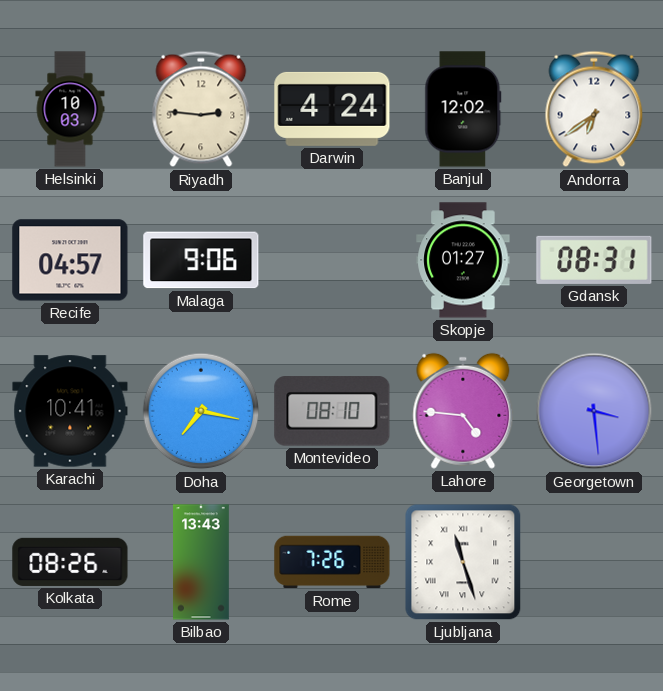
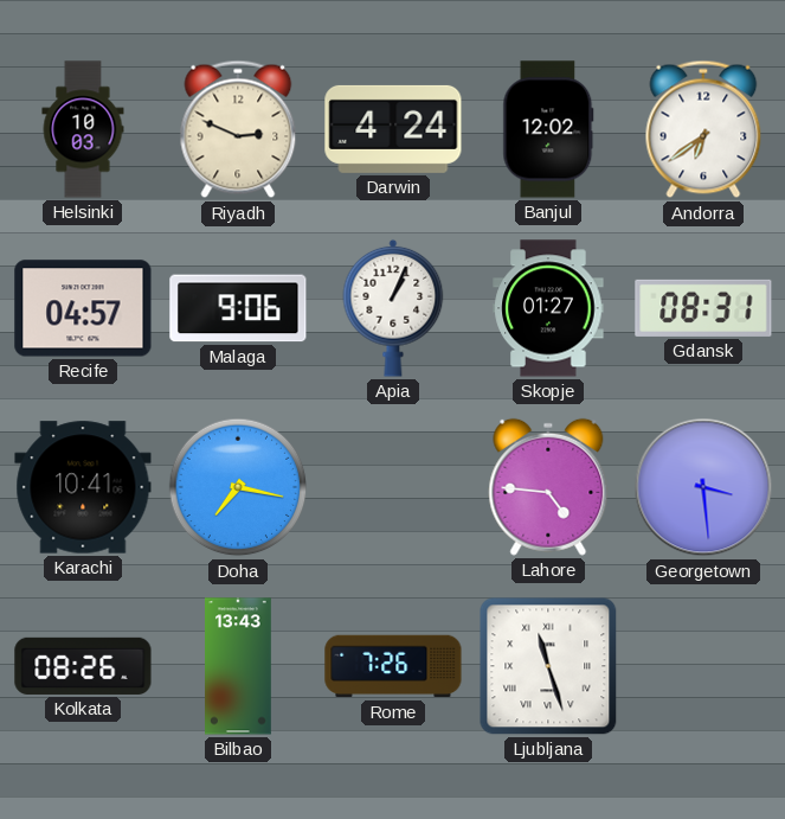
Riyadh: 2:46 -> 2:49
Apia: none -> 1:04
Montevideo: 08:10 -> none
